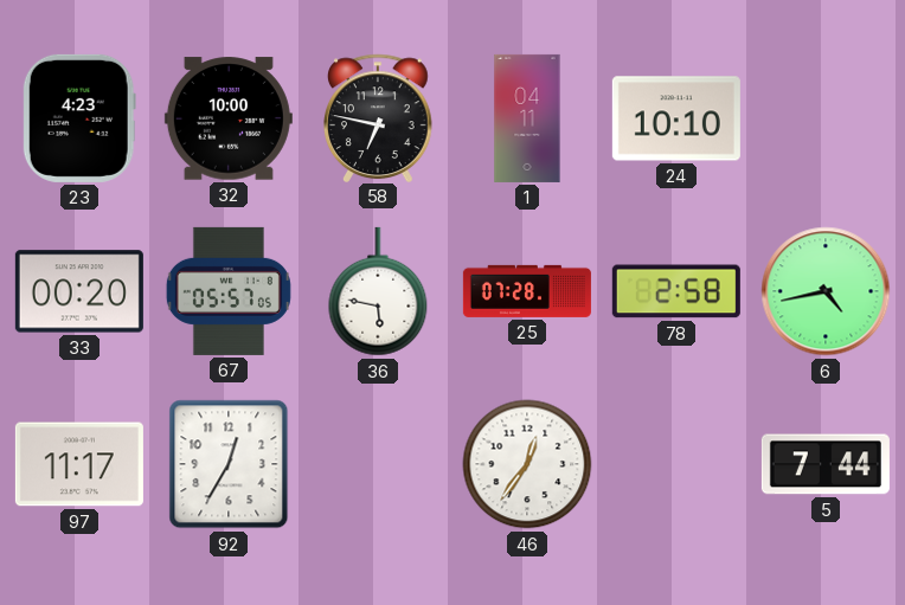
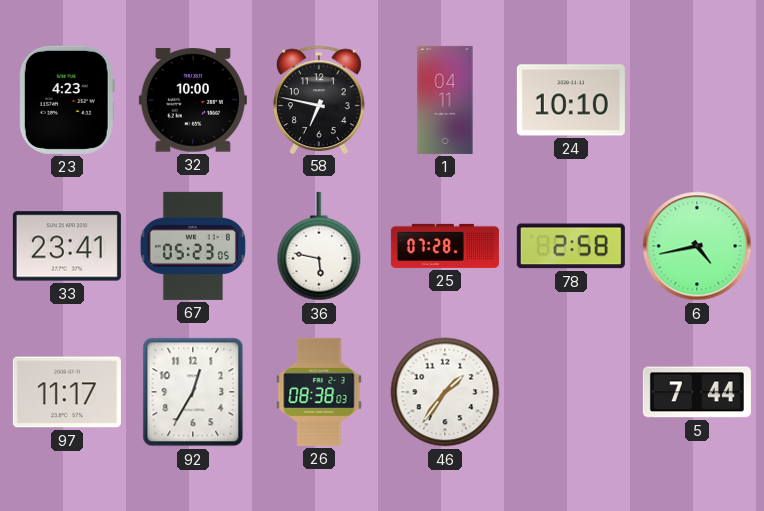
33: 00:20 -> 23:41
67: 05:57 -> 05:23
26: none -> 08:38
46: 12:36 -> 1:36
